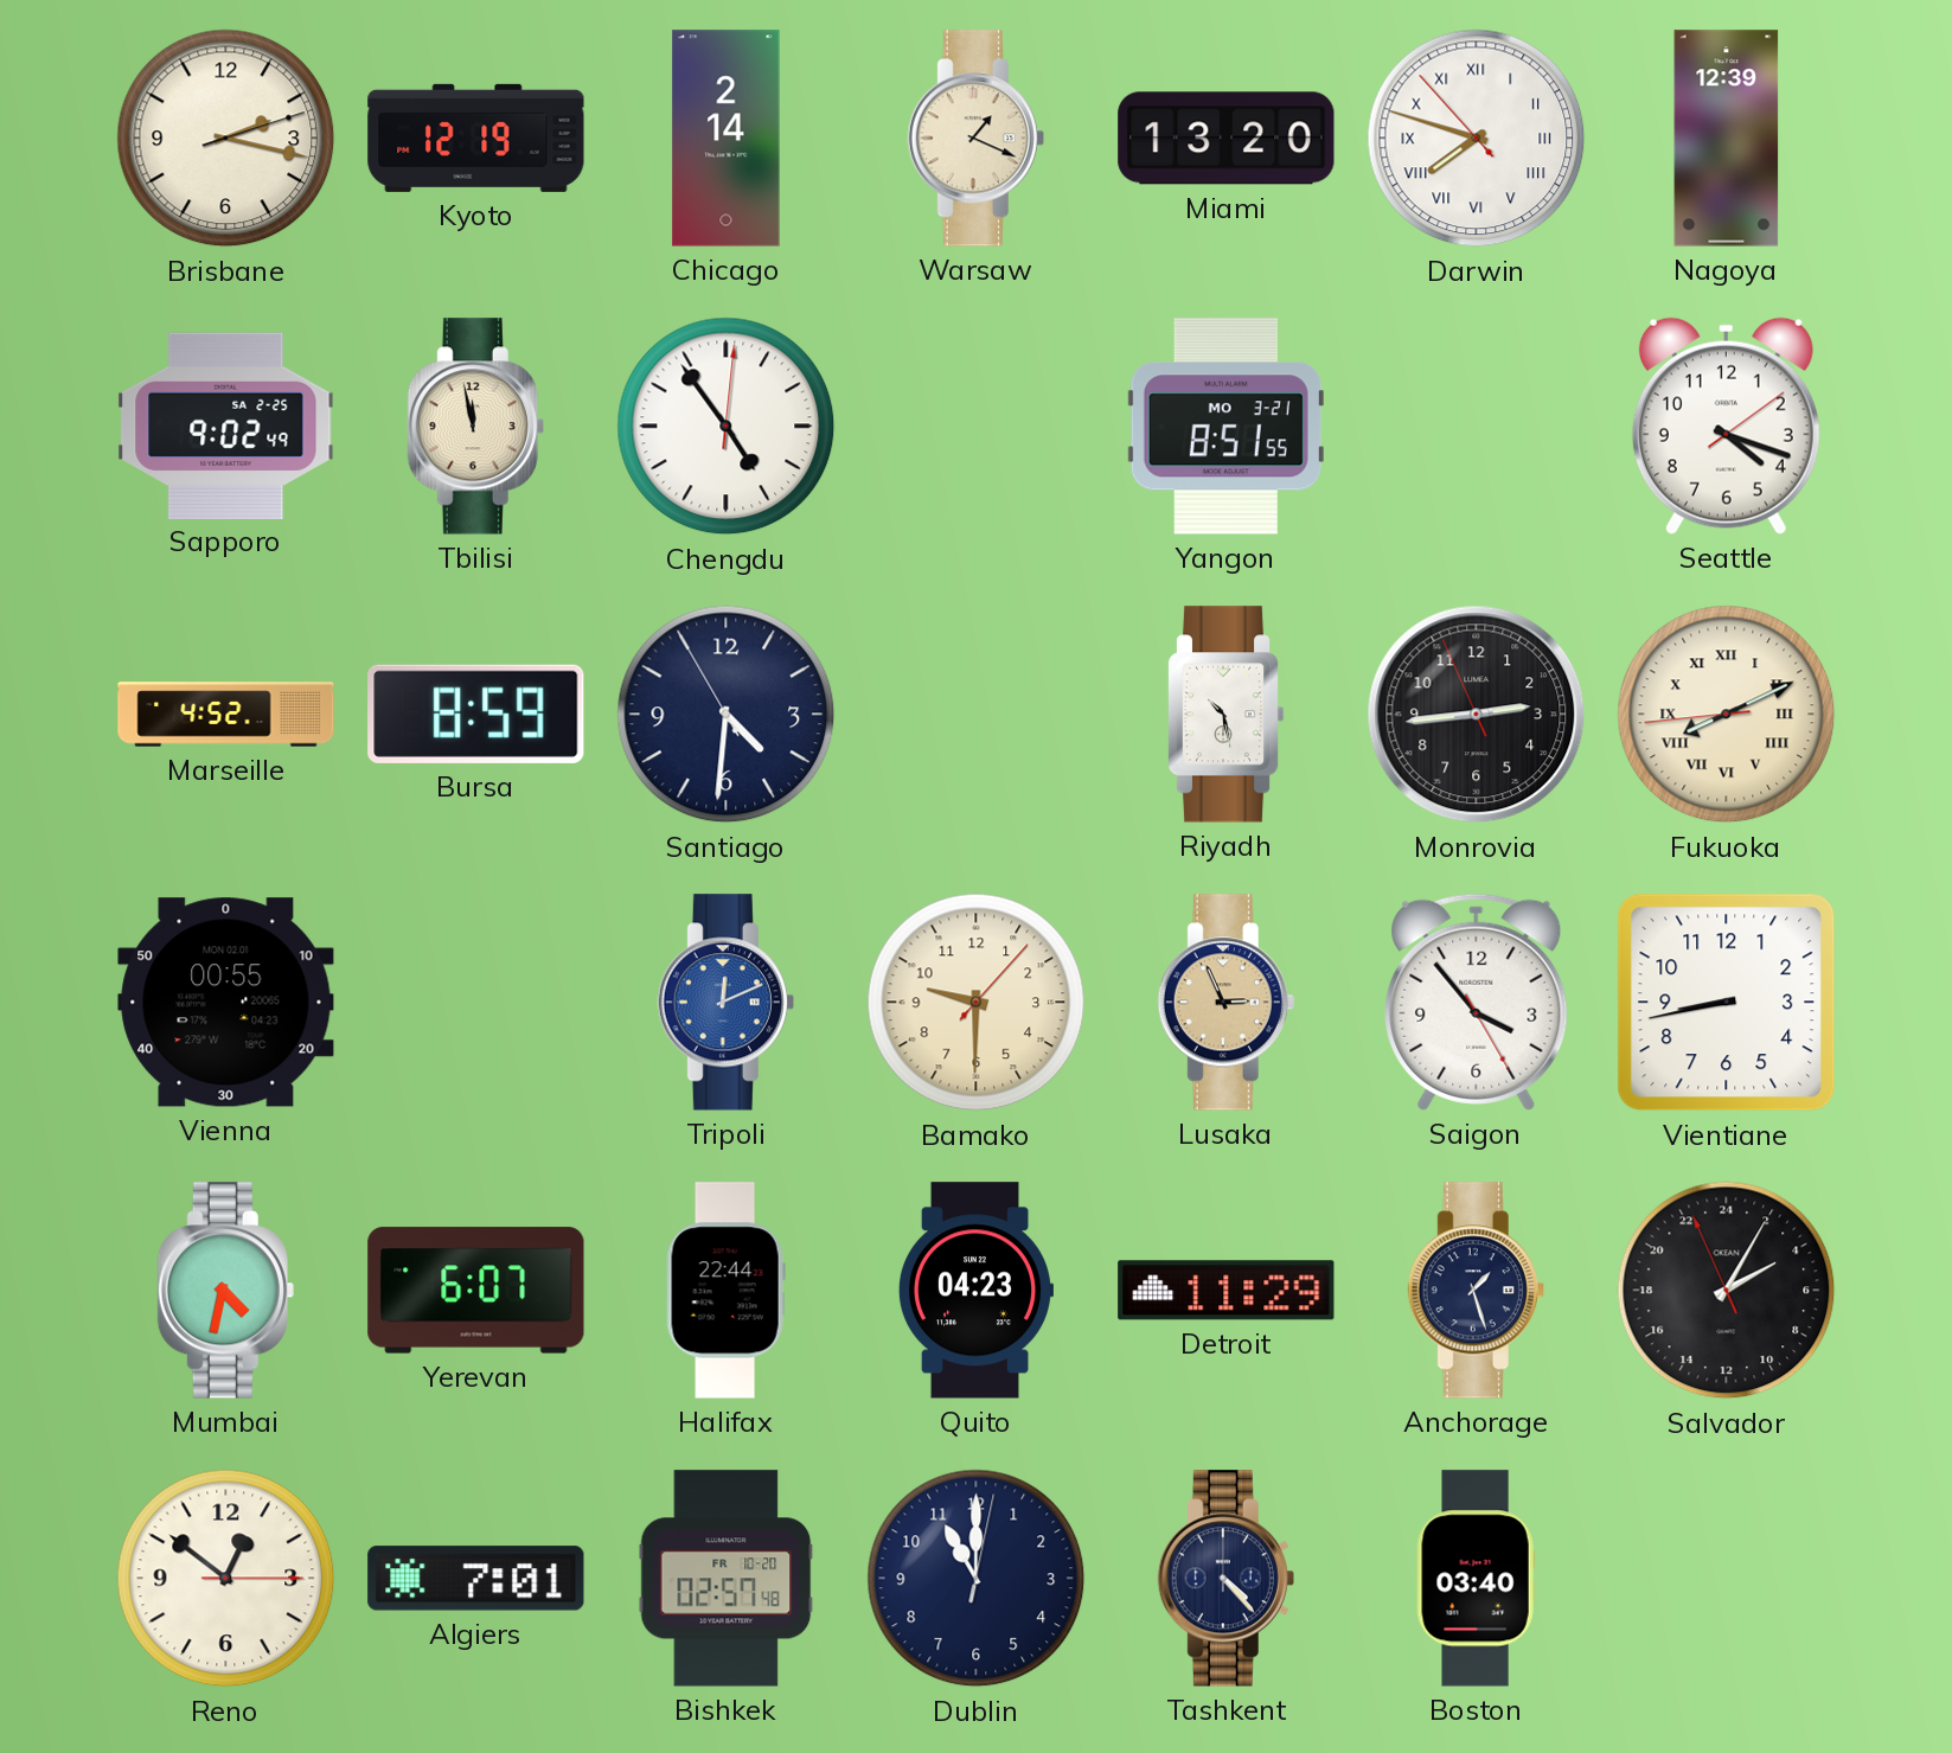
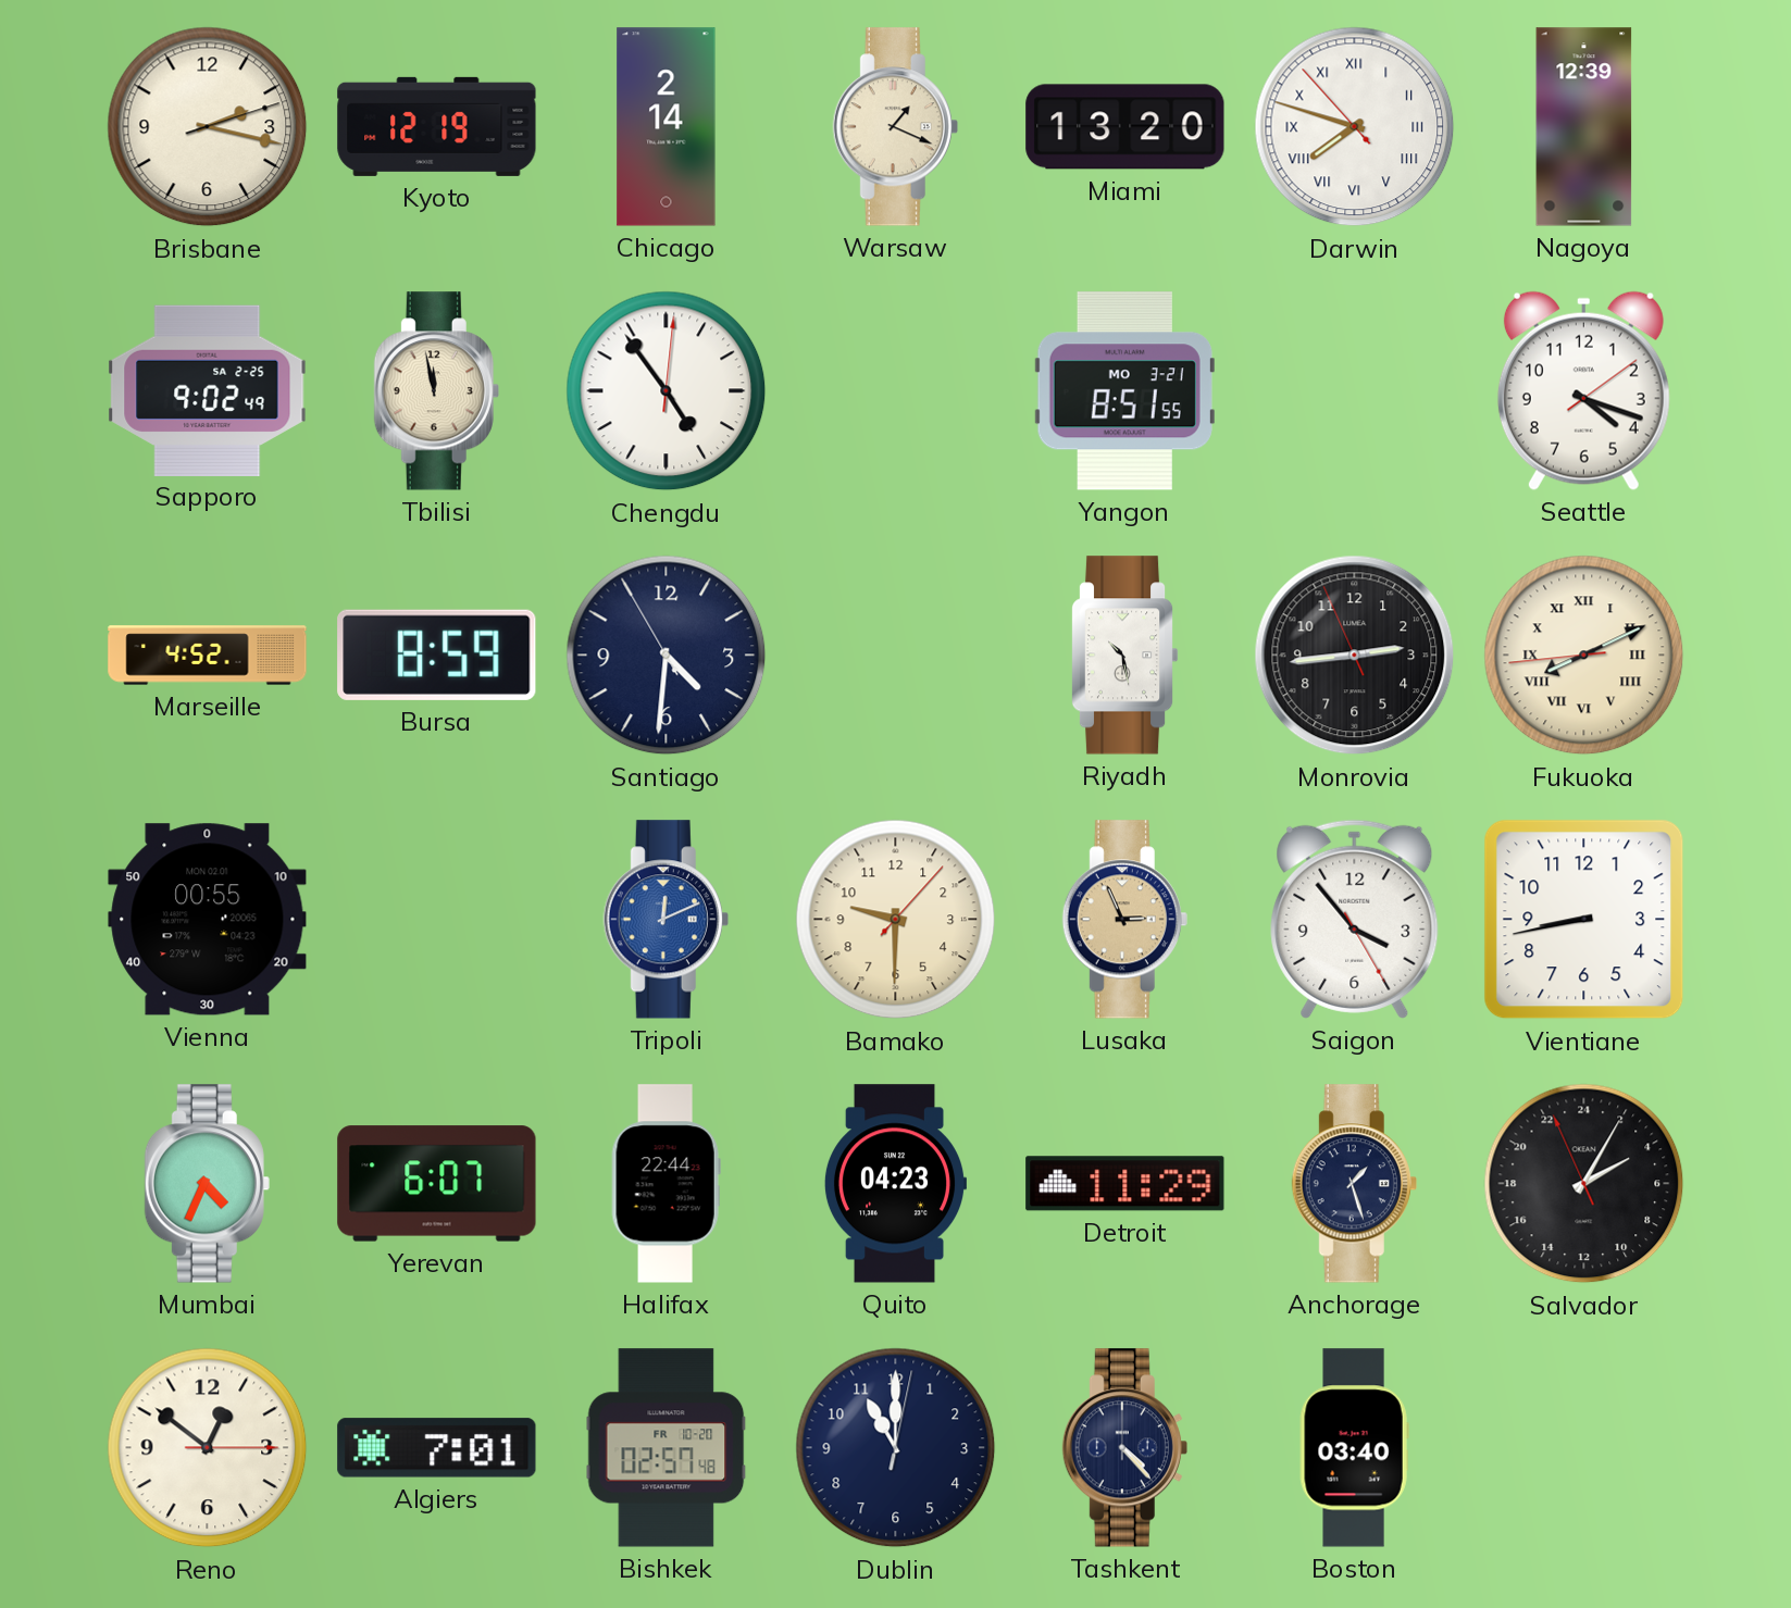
Mumbai: 4:32 -> 4:34
